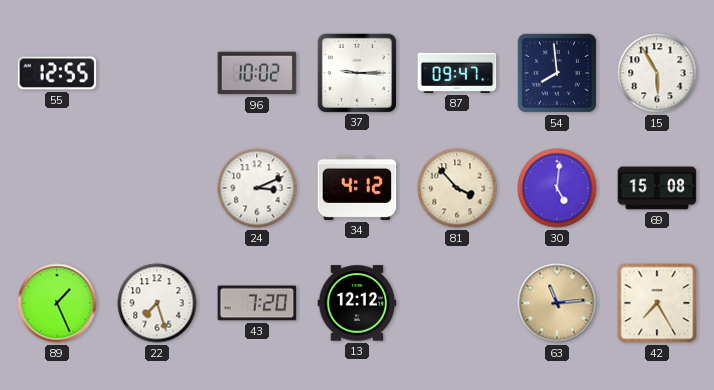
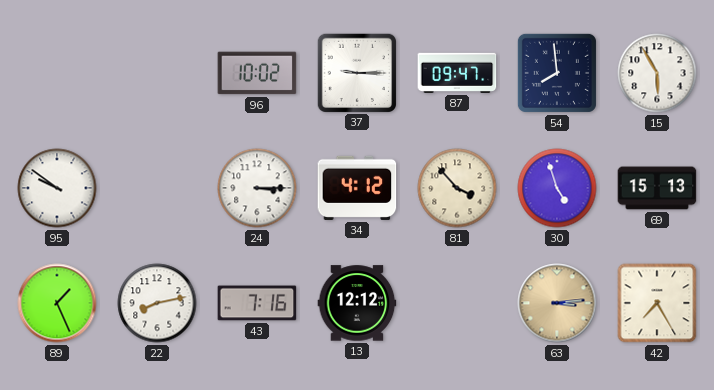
55: 12:55 -> none
95: none -> 9:51
24: 3:11 -> 3:15
30: 5:01 -> 4:57
69: 15:08 -> 15:13
22: 7:27 -> 8:13
43: 7:20 -> 7:16
63: 11:14 -> 3:14
